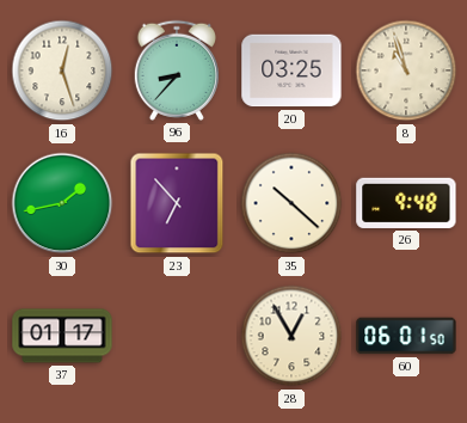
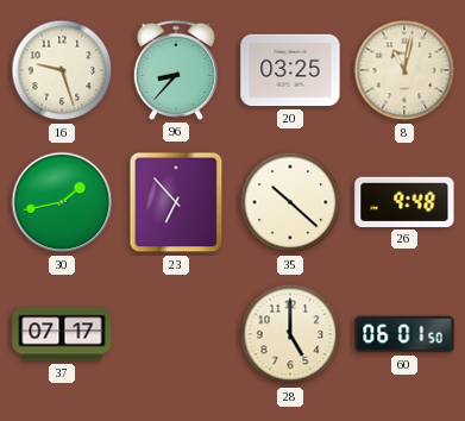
16: 12:27 -> 9:27
8: 10:57 -> 11:02
37: 01:17 -> 07:17
28: 12:55 -> 5:00
